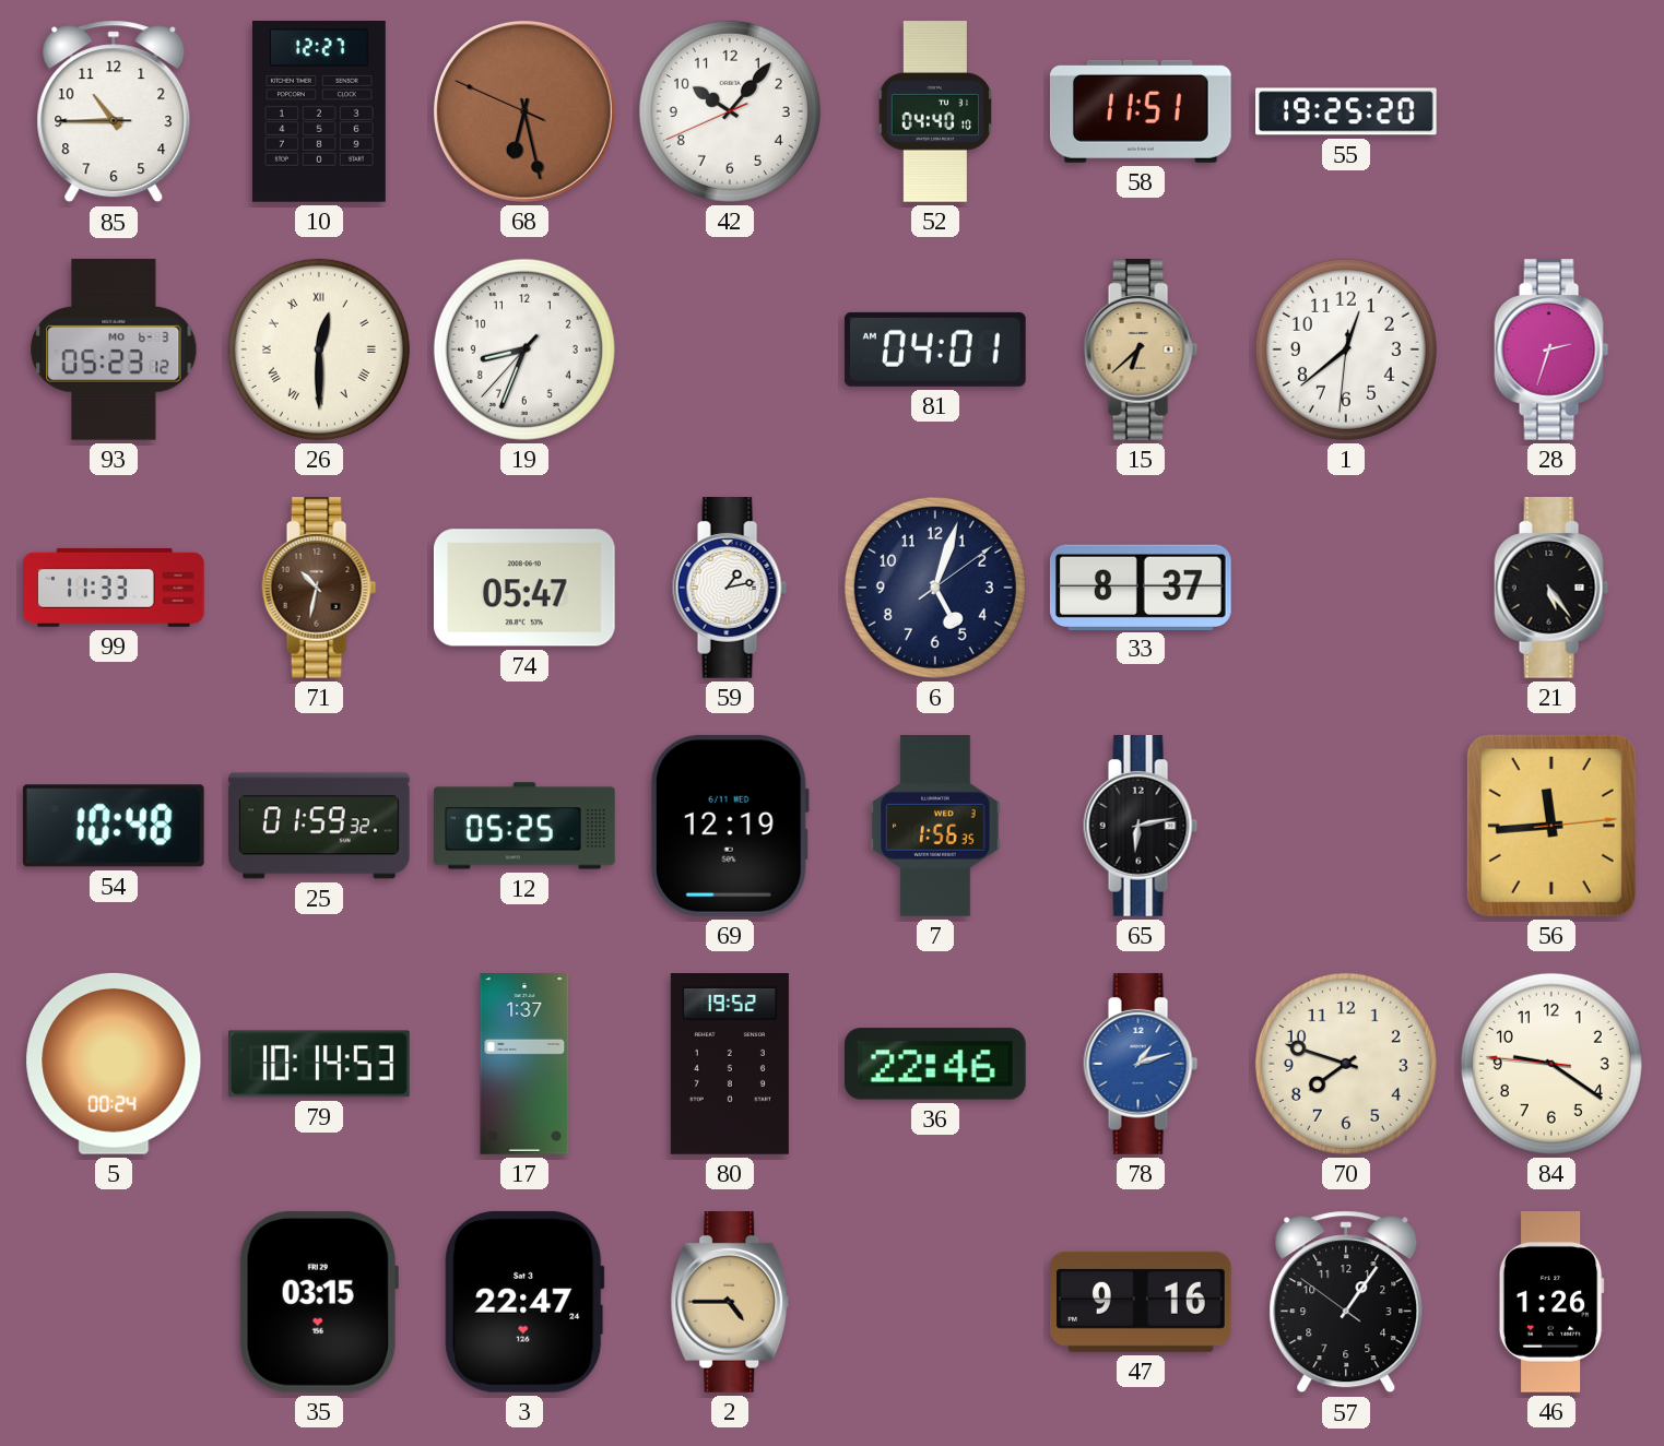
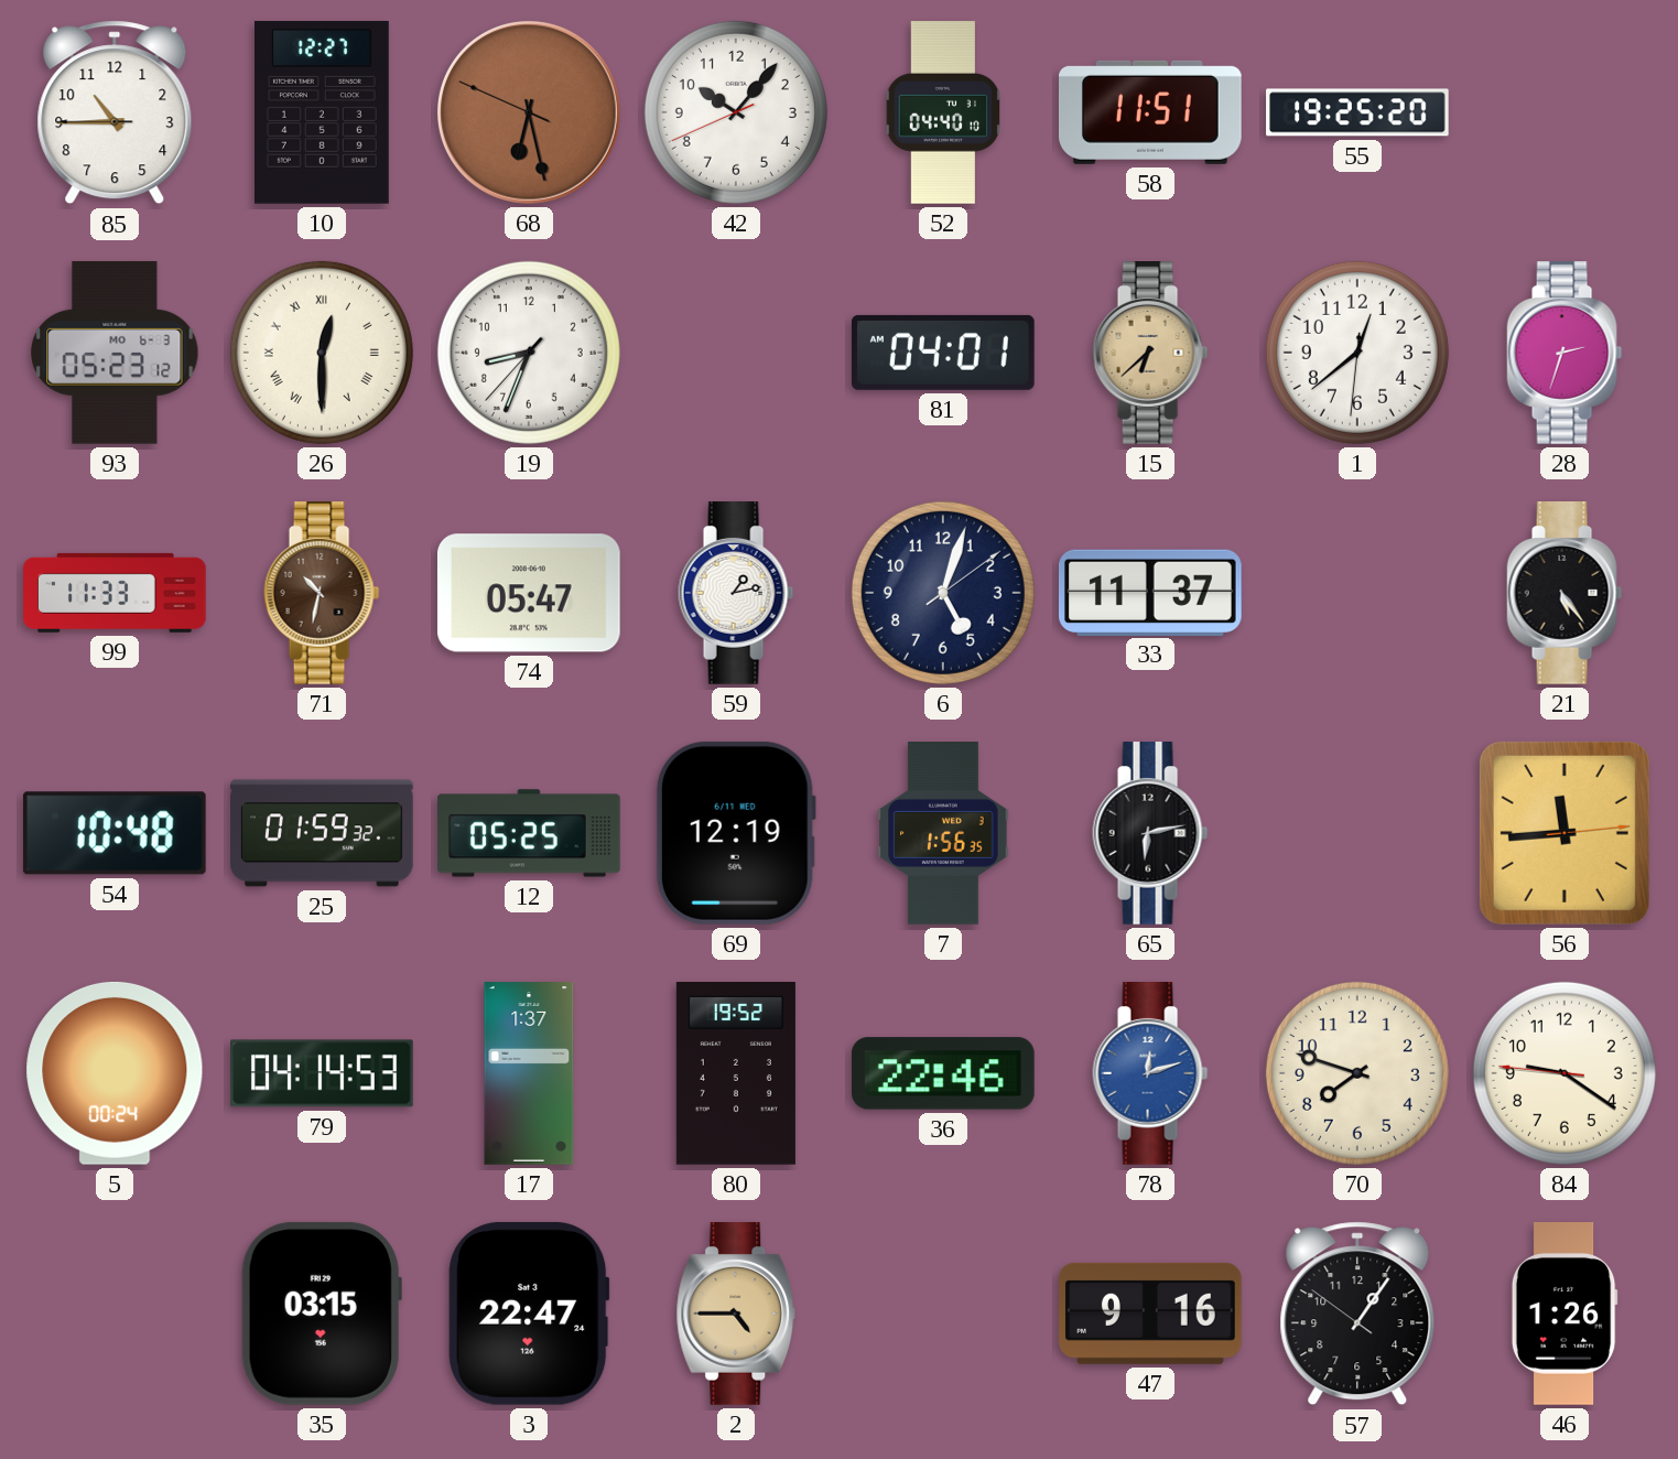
33: 8:37 -> 11:37
79: 10:14 -> 04:14
78: 1:12 -> 12:12
